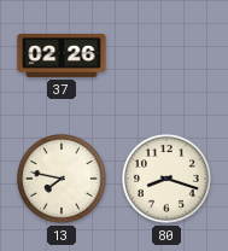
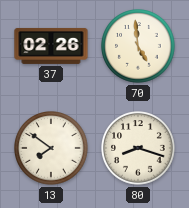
70: none -> 4:59
13: 7:47 -> 7:51
